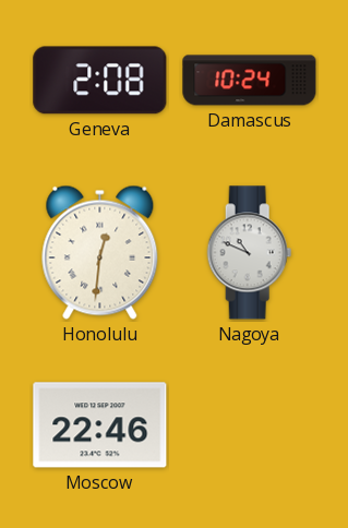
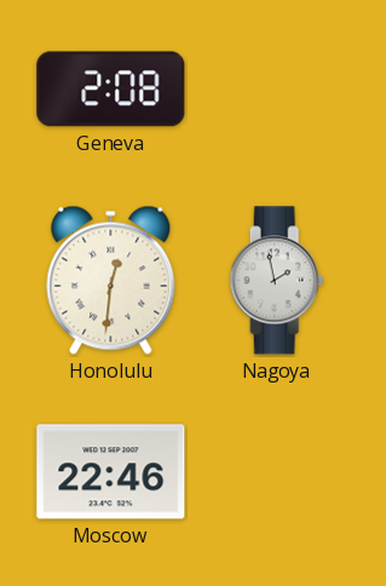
Damascus: 10:24 -> none
Nagoya: 10:49 -> 1:58
